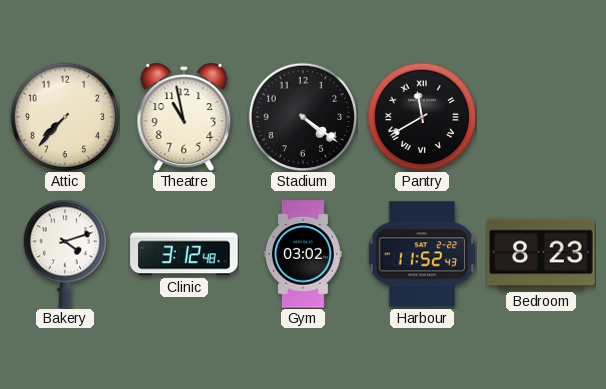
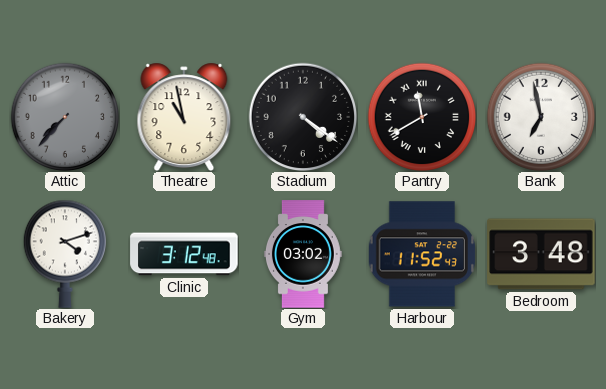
Attic dial: cream -> grey
Bank: none -> 6:58
Bedroom: 8:23 -> 3:48
